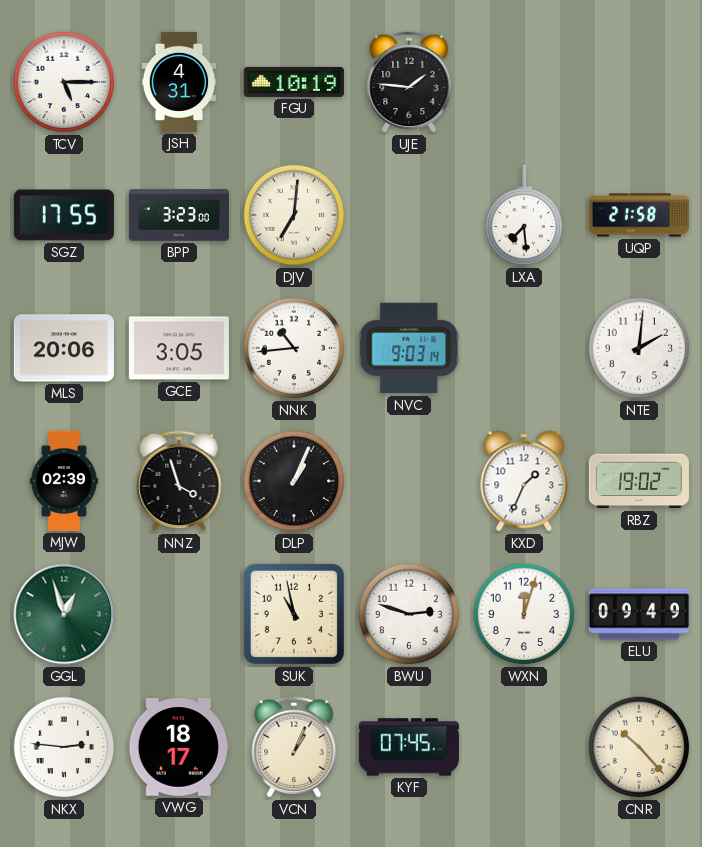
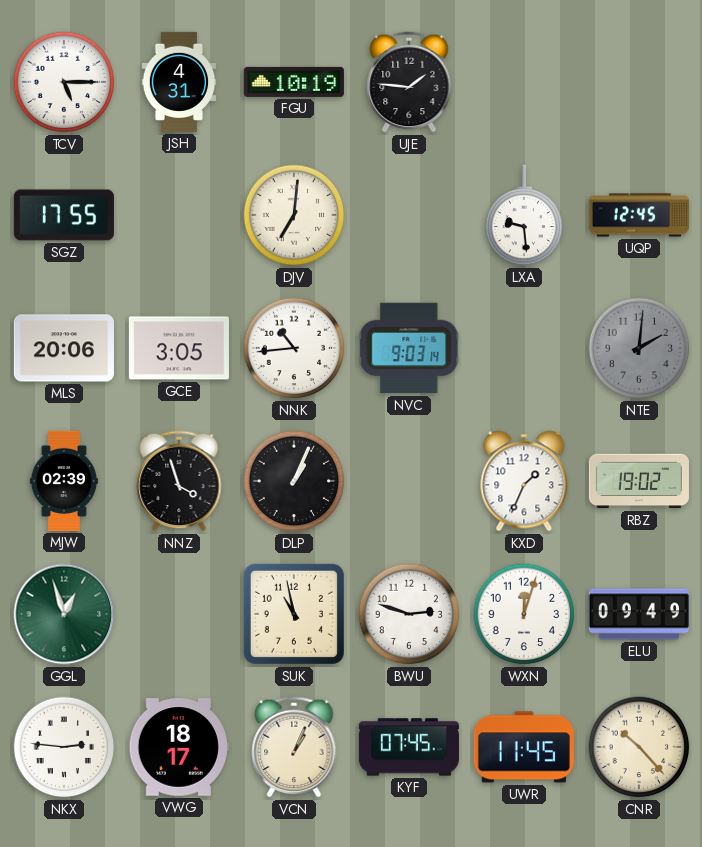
BPP: 3:23 -> none
LXA: 7:29 -> 9:29
UQP: 21:58 -> 12:45
NTE dial: white -> grey
UWR: none -> 11:45
